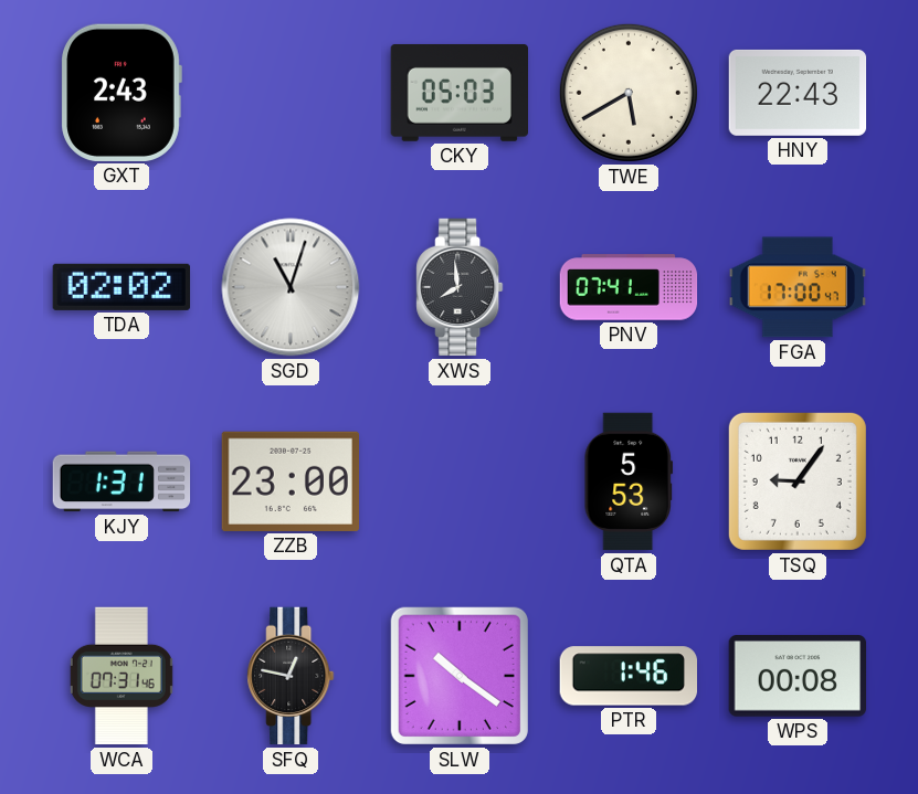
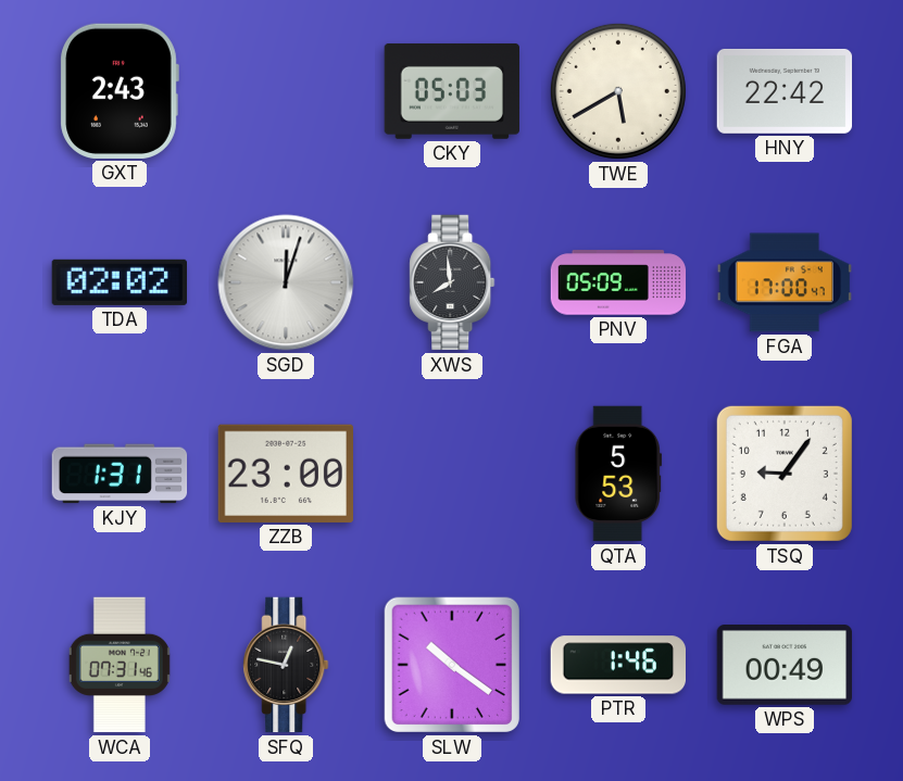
HNY: 22:43 -> 22:42
SGD: 11:03 -> 12:03
PNV: 07:41 -> 05:09
WPS: 00:08 -> 00:49
